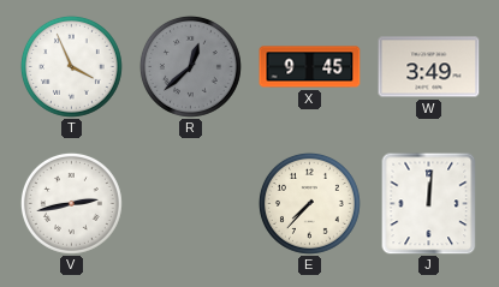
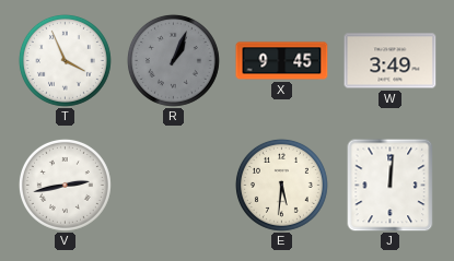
R: 12:38 -> 1:04
E: 7:37 -> 5:31
